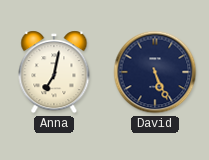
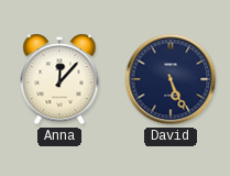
Anna: 7:02 -> 12:07
